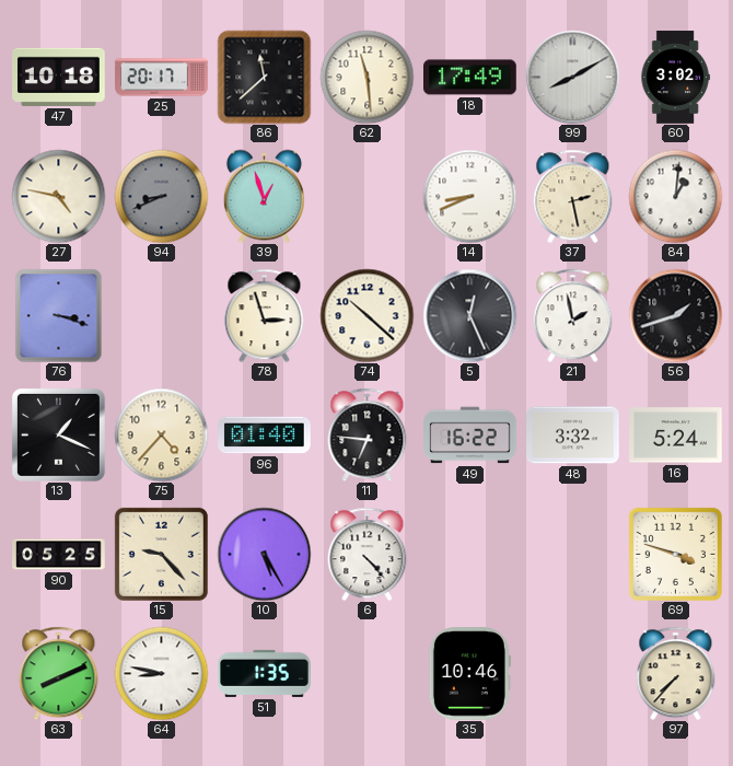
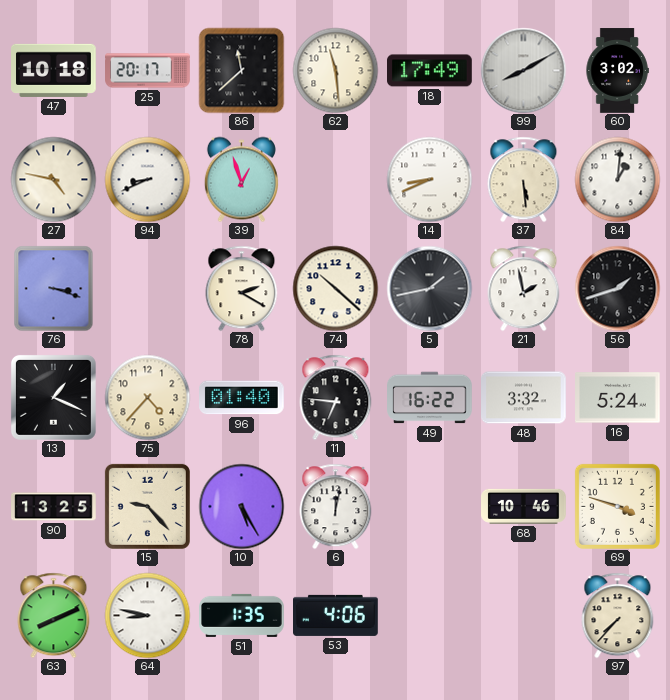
94 dial: grey -> white
37: 2:28 -> 5:29
78: 2:57 -> 2:20
5: 12:26 -> 1:43
90: 05:25 -> 13:25
6: 4:23 -> 12:02
68: none -> 10:46
53: none -> 4:06
35: 10:46 -> none
